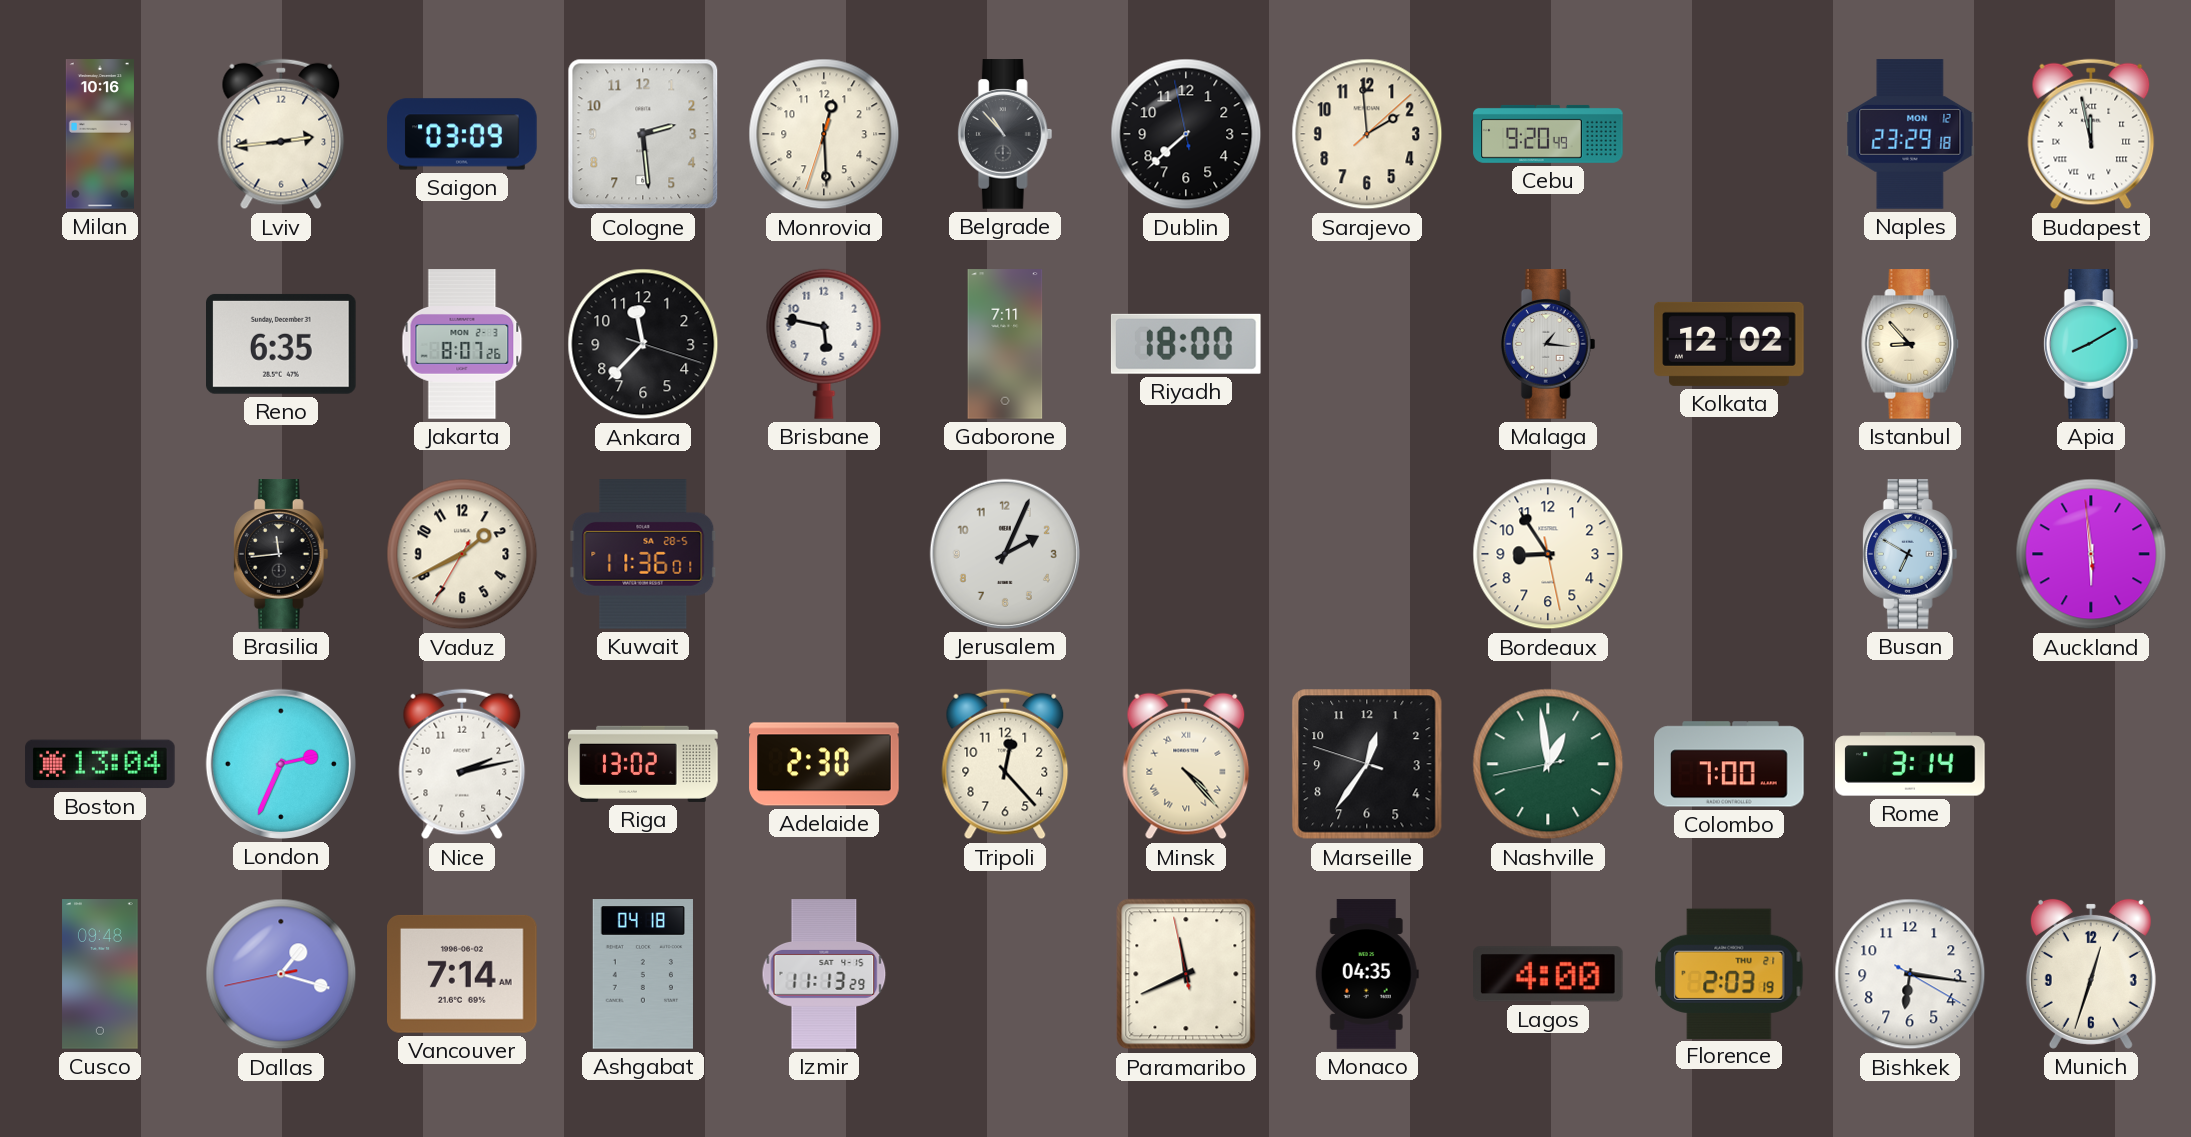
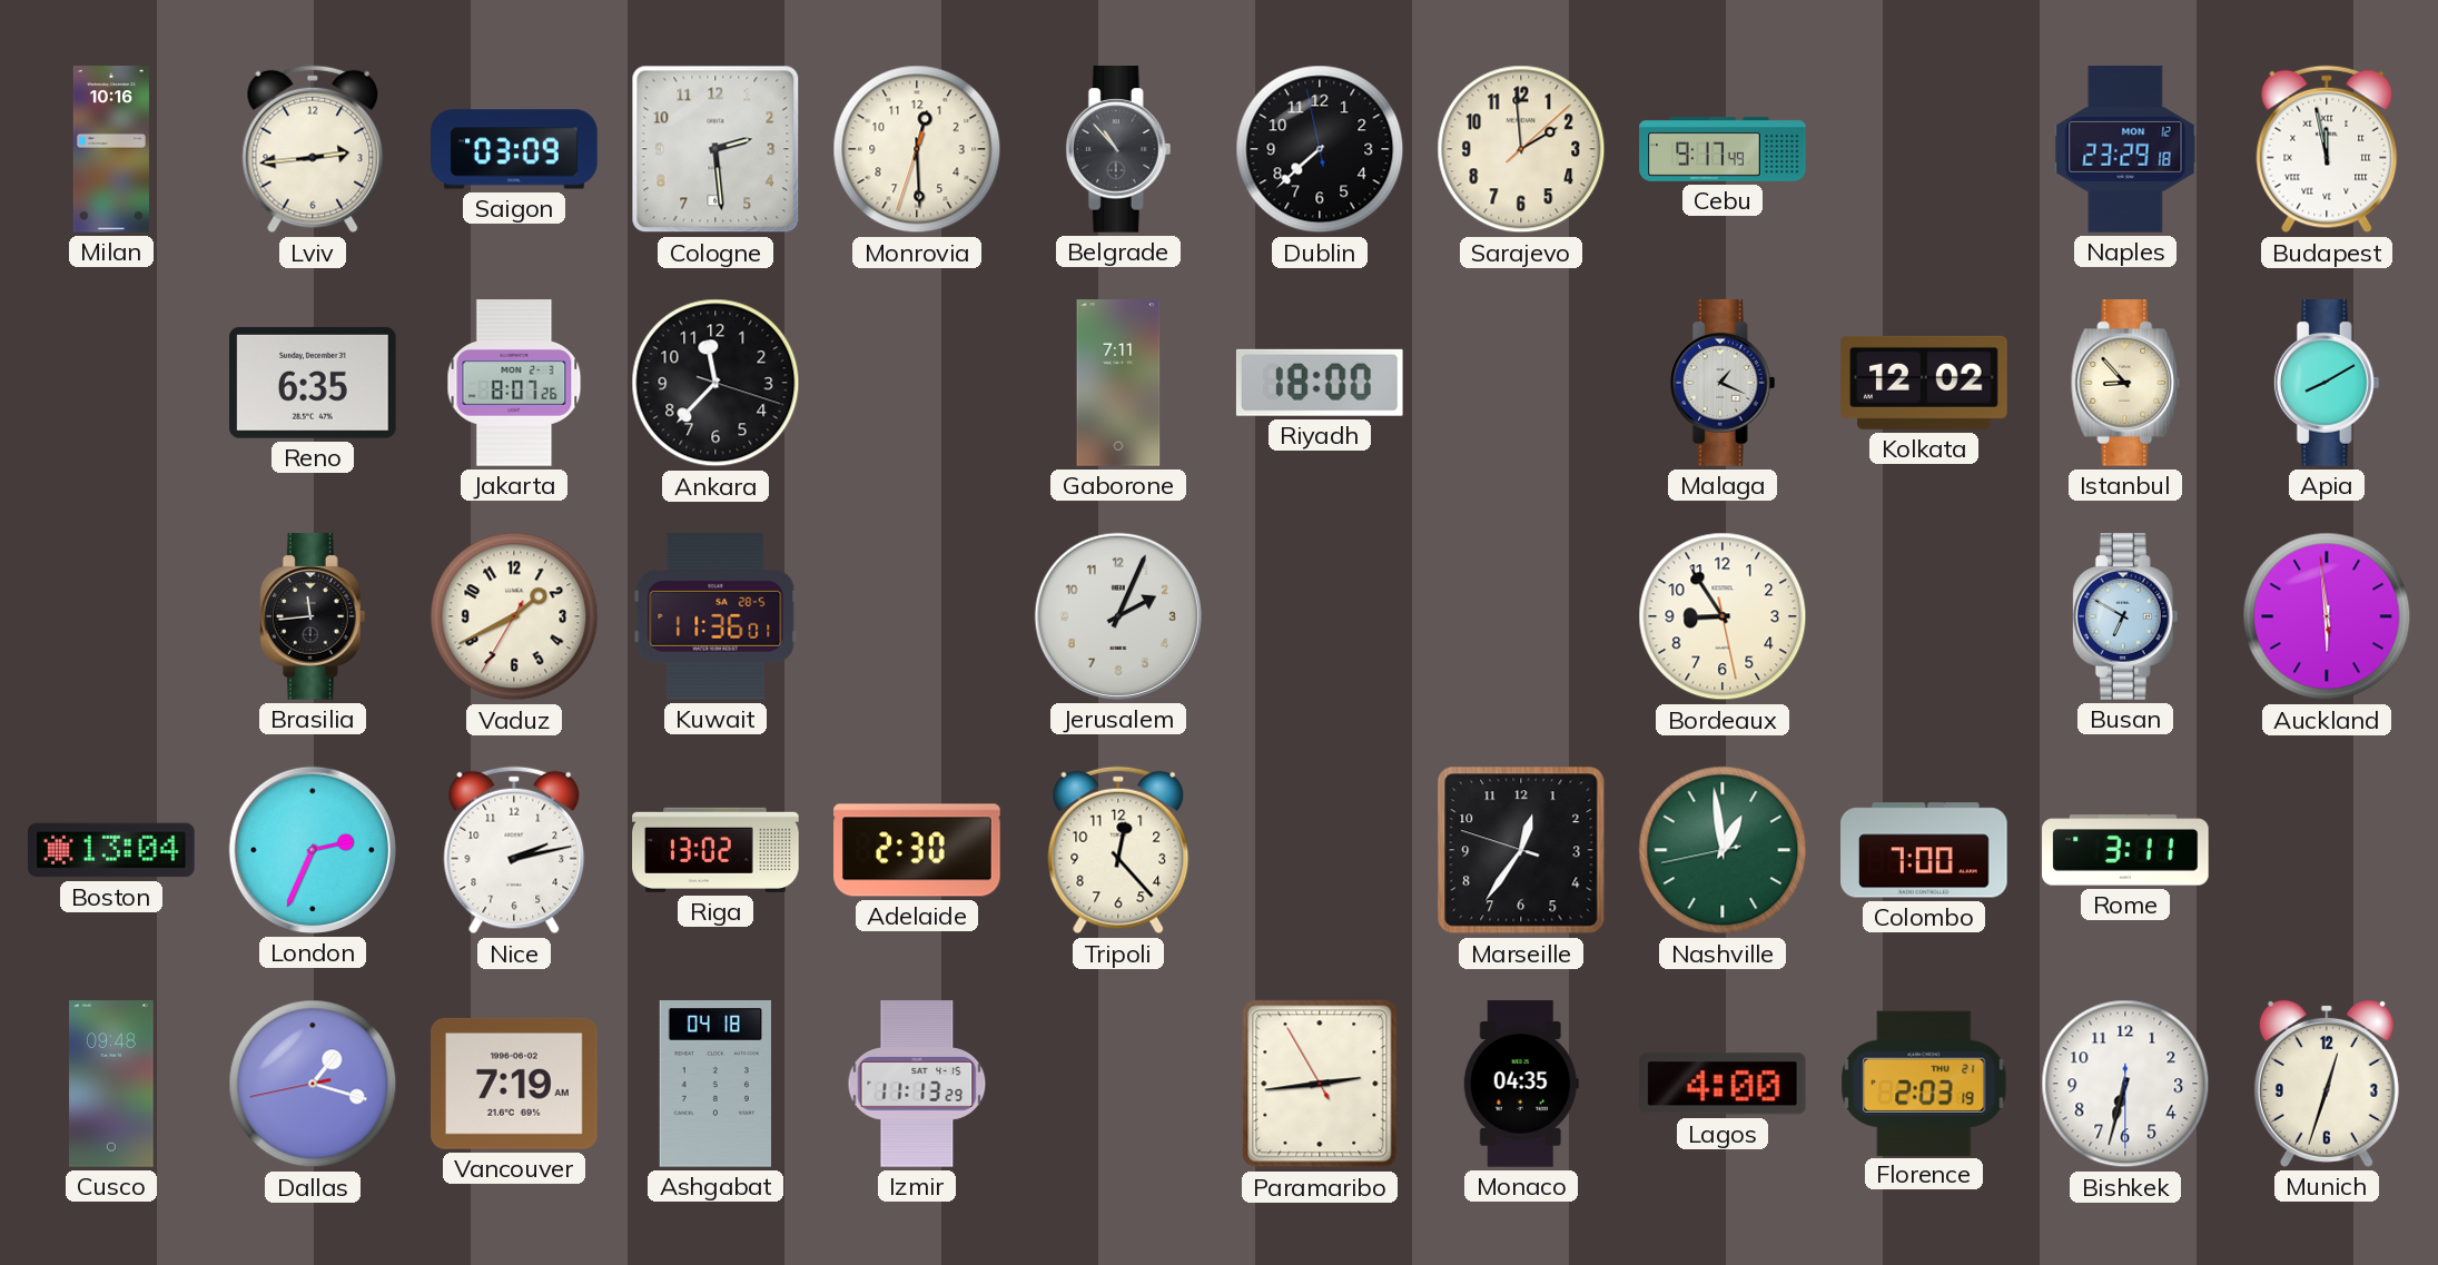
Cebu: 9:20 -> 9:17
Brisbane: 5:47 -> none
Malaga: 1:16 -> 1:19
Minsk: 4:23 -> none
Rome: 3:14 -> 3:11
Vancouver: 7:14 -> 7:19
Paramaribo: 11:40 -> 2:43
Bishkek: 6:16 -> 6:32
